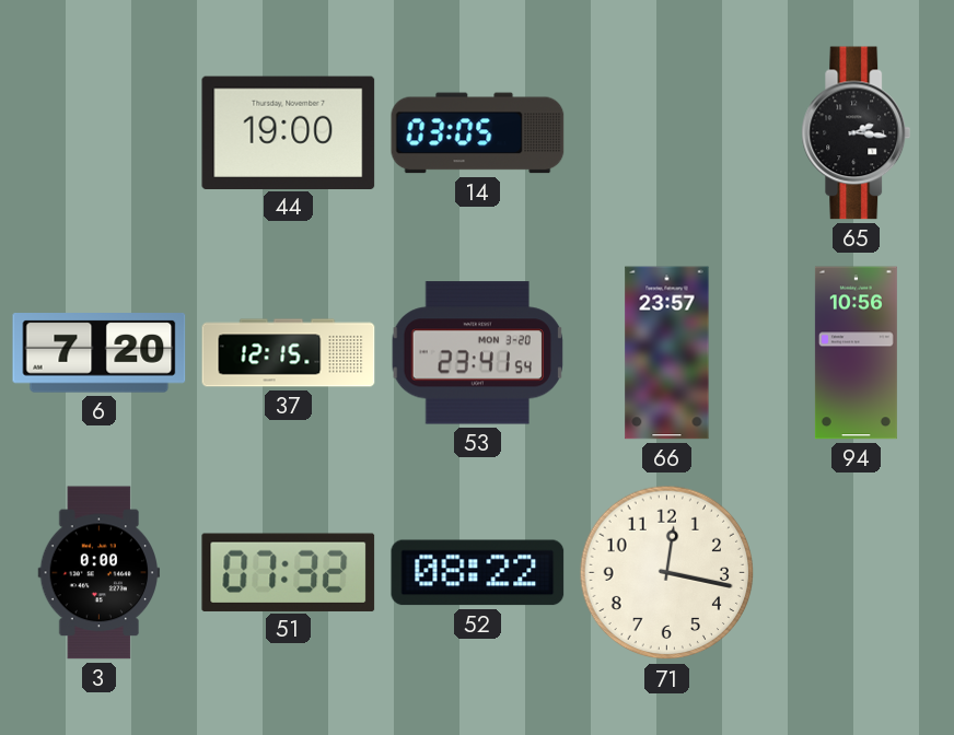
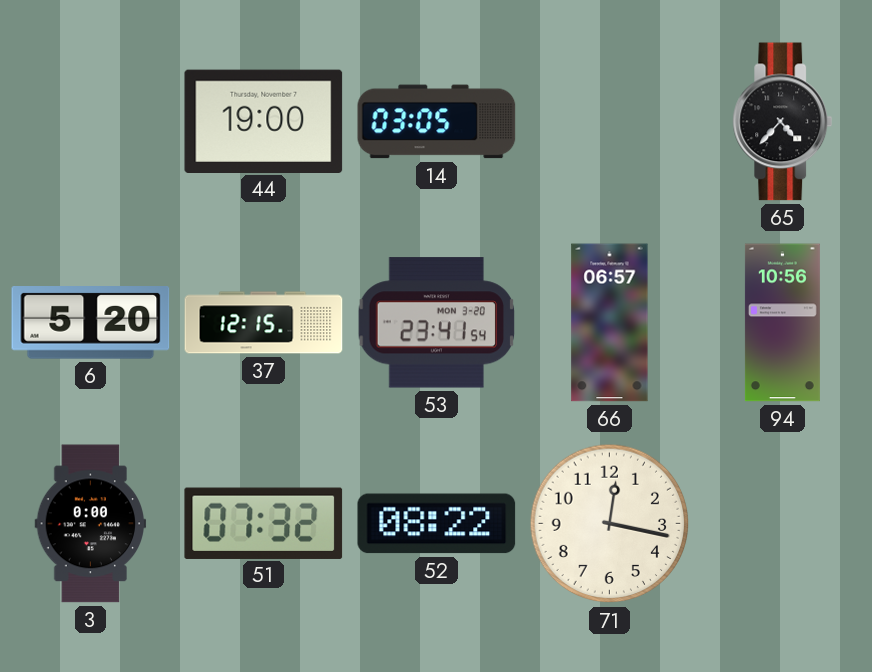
65: 2:16 -> 4:37
6: 7:20 -> 5:20
66: 23:57 -> 06:57
